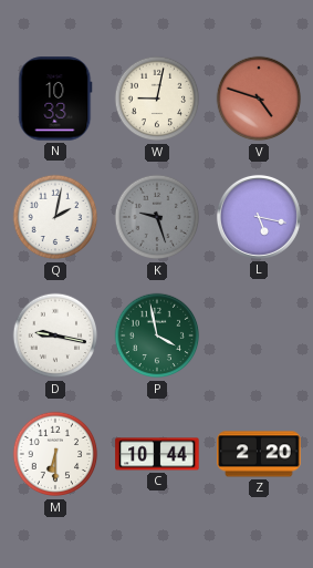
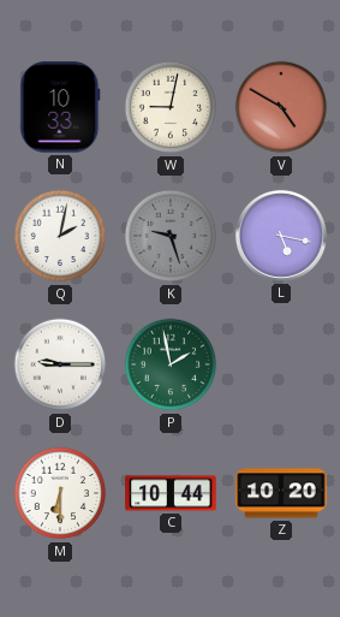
V: 4:48 -> 4:50
D: 9:17 -> 9:15
P: 3:58 -> 1:58
Z: 2:20 -> 10:20
